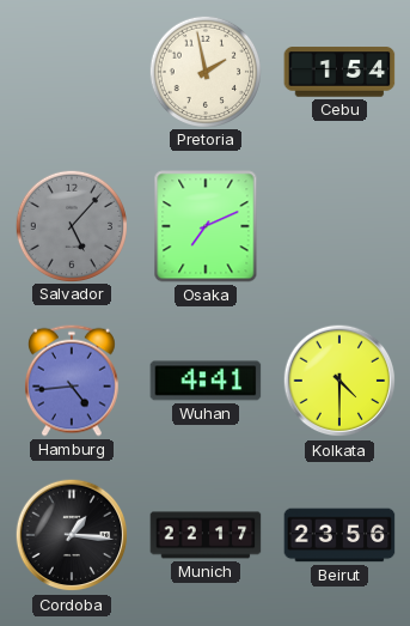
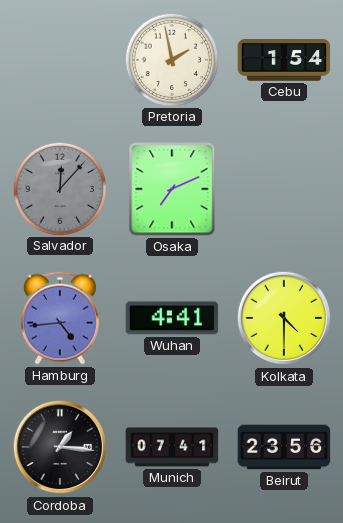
Salvador: 5:07 -> 12:07
Munich: 22:17 -> 07:41
